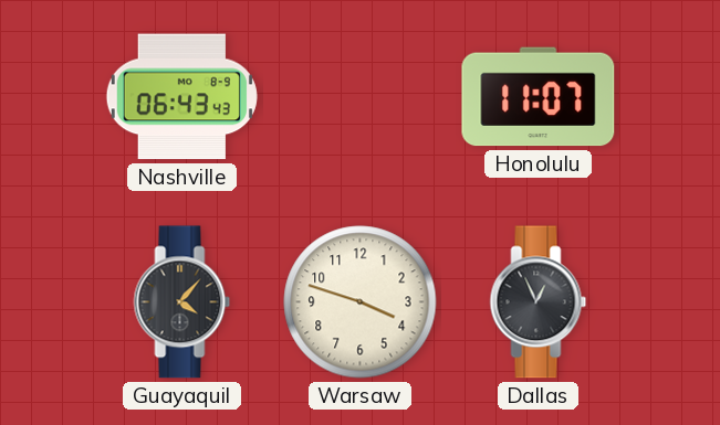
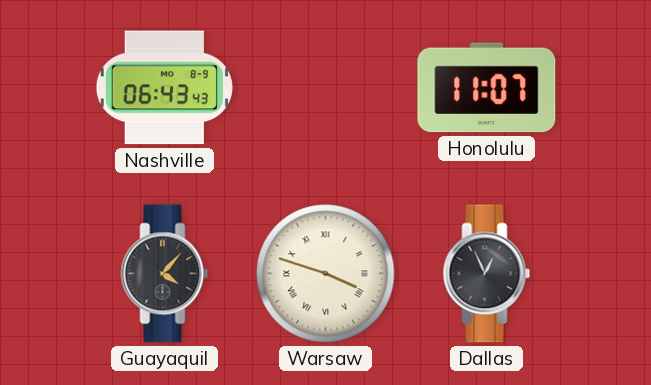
Warsaw numerals: Arabic -> Roman
